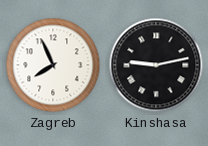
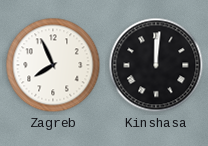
Kinshasa: 9:13 -> 12:01
